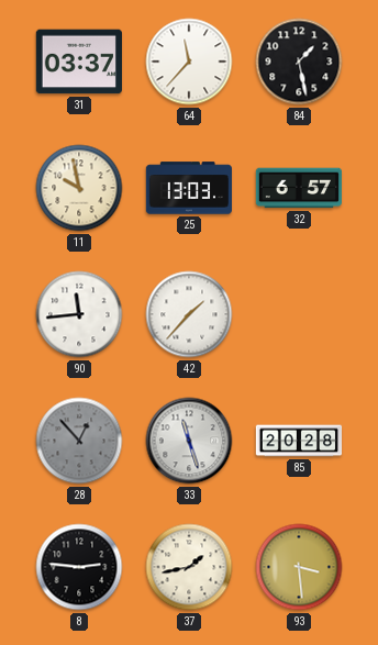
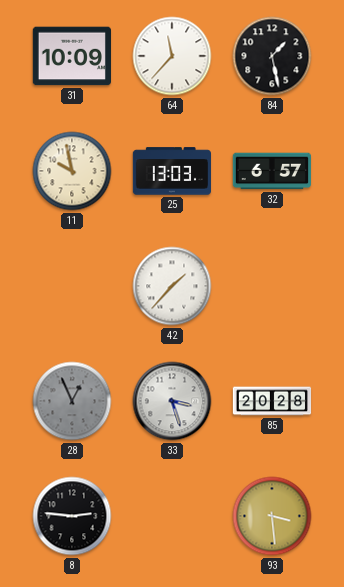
31: 03:37 -> 10:09
90: 11:44 -> none
28: 12:53 -> 12:56
33: 11:27 -> 3:27
37: 1:43 -> none
